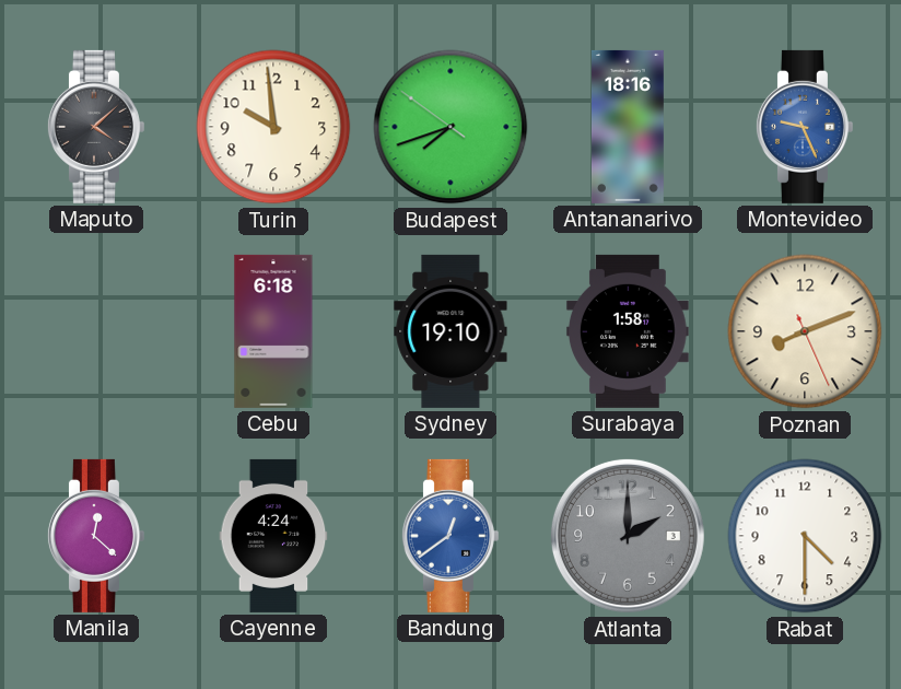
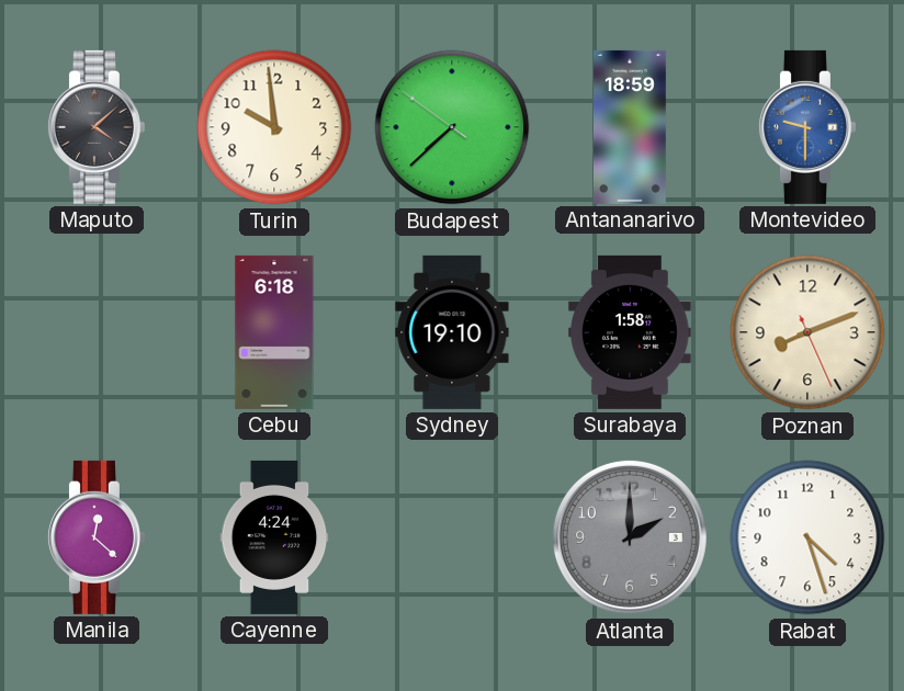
Budapest: 7:41 -> 7:37
Antananarivo: 18:16 -> 18:59
Montevideo: 9:26 -> 9:30
Bandung: 12:39 -> none
Rabat: 4:30 -> 4:27
